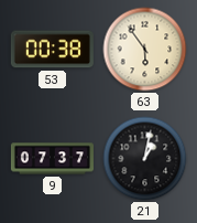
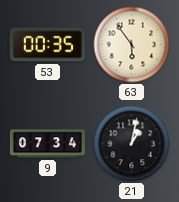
53: 00:38 -> 00:35
9: 07:37 -> 07:34
